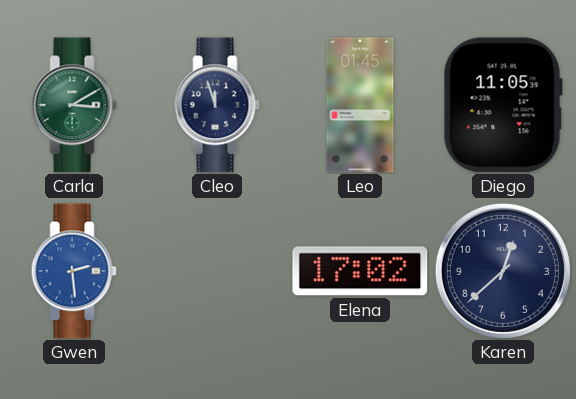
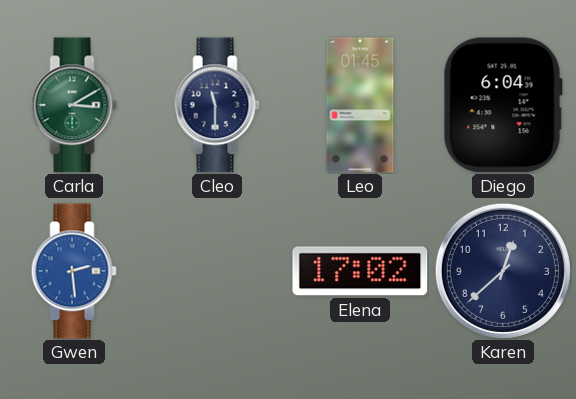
Cleo: 11:57 -> 11:30
Diego: 11:05 -> 6:04
